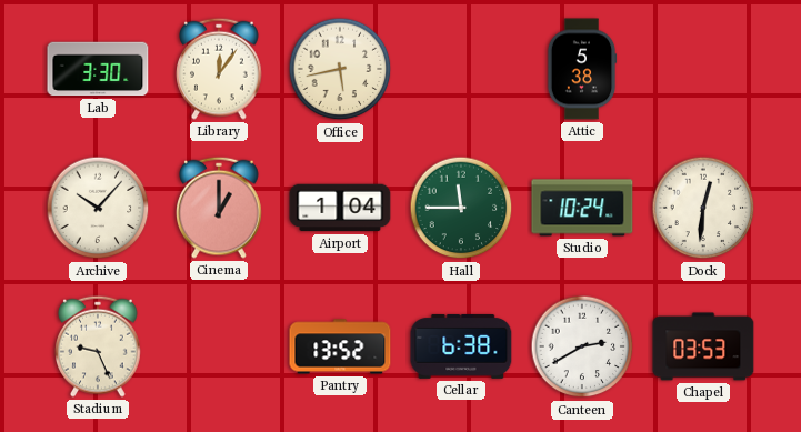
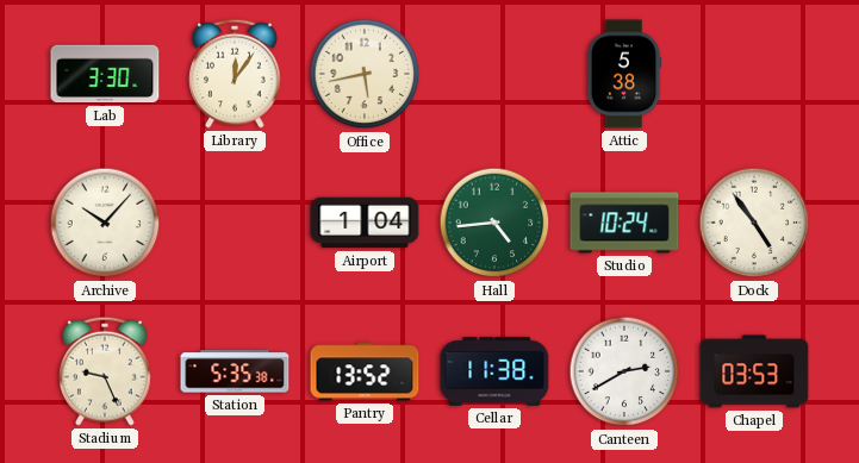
Cinema: 1:00 -> none
Hall: 11:45 -> 4:44
Dock: 12:31 -> 4:54
Station: none -> 5:35
Cellar: 6:38 -> 11:38
